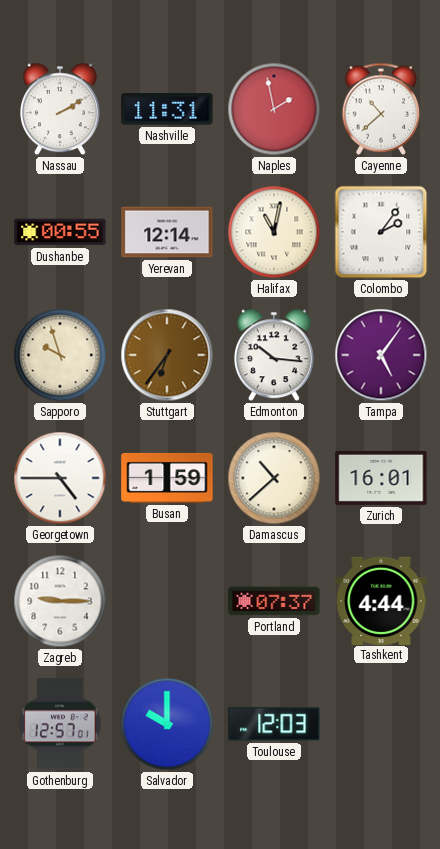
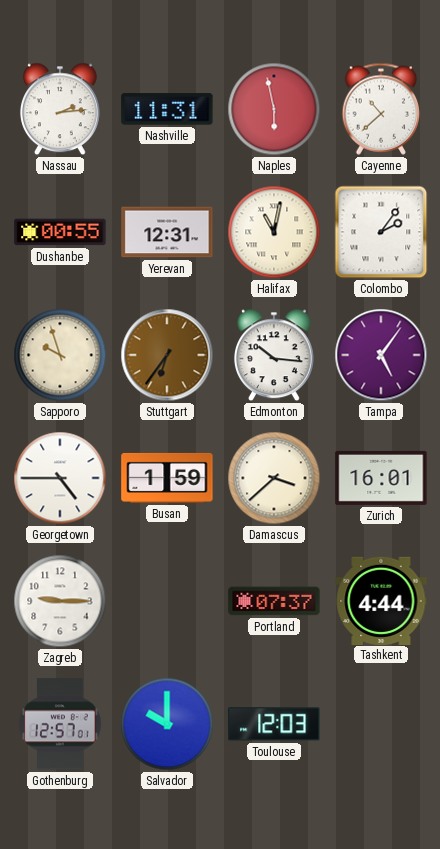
Nassau: 2:10 -> 2:14
Naples: 1:58 -> 5:58
Yerevan: 12:14 -> 12:31
Damascus: 10:38 -> 3:38
